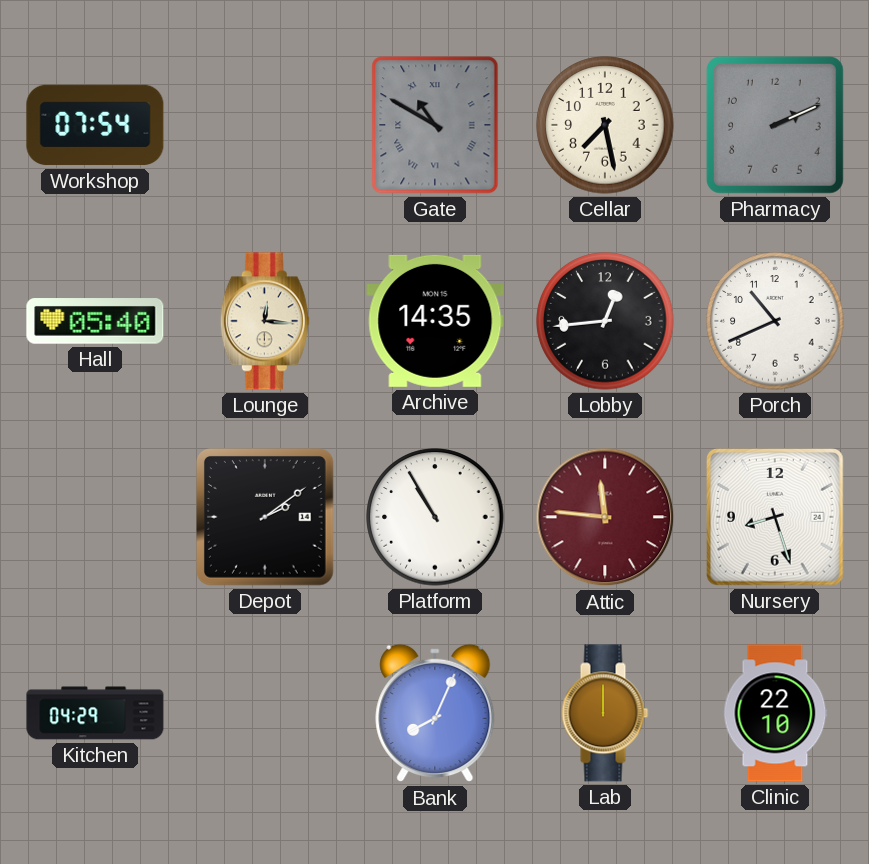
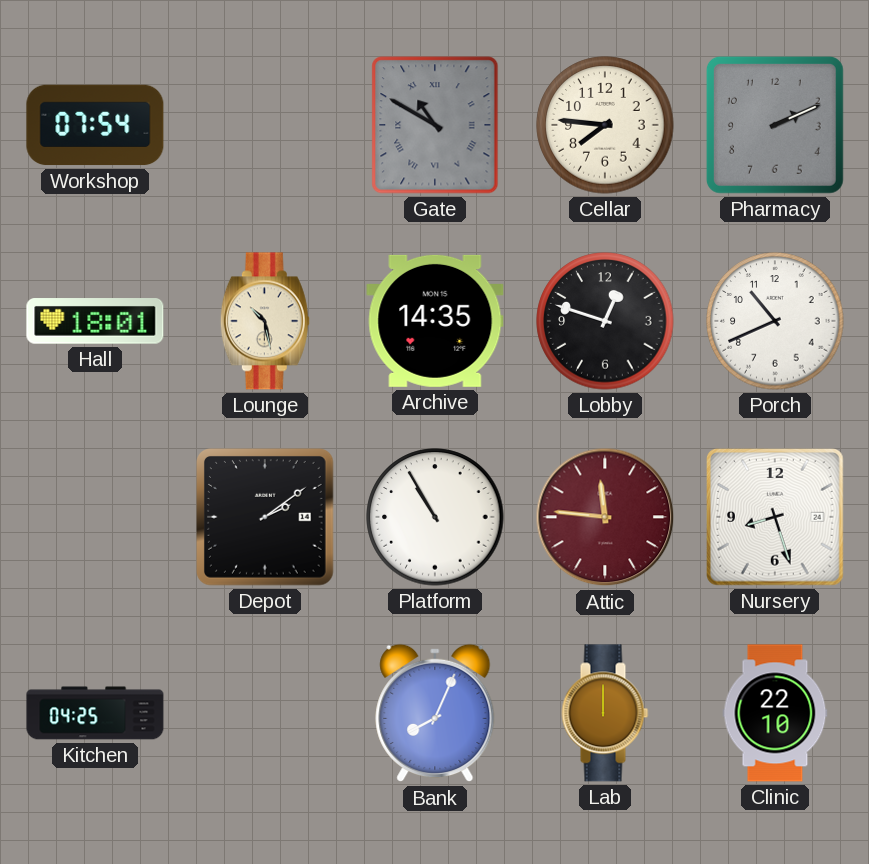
Cellar: 7:28 -> 7:46
Hall: 05:40 -> 18:01
Lounge: 12:16 -> 10:28
Lobby: 12:44 -> 12:48
Kitchen: 04:29 -> 04:25
